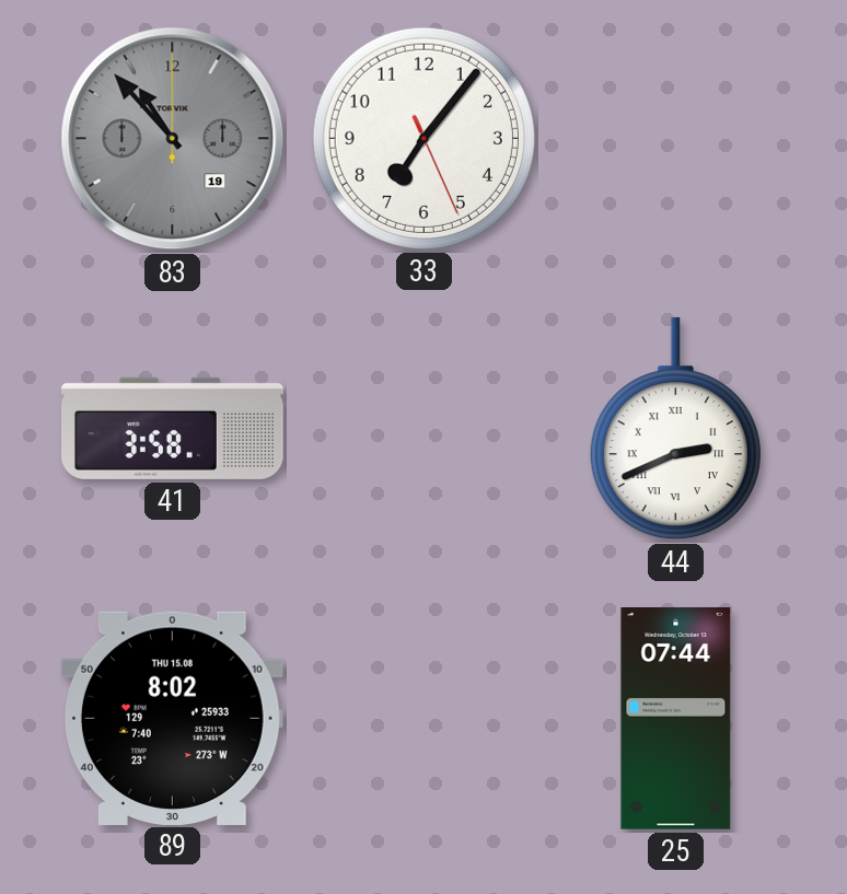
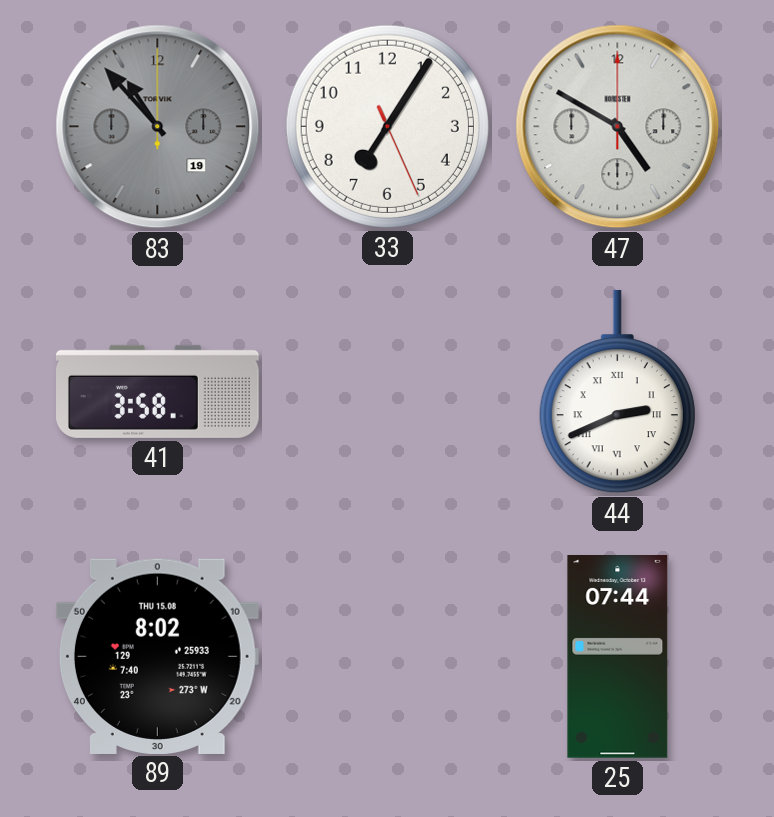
33: 7:06 -> 7:05
47: none -> 4:50
